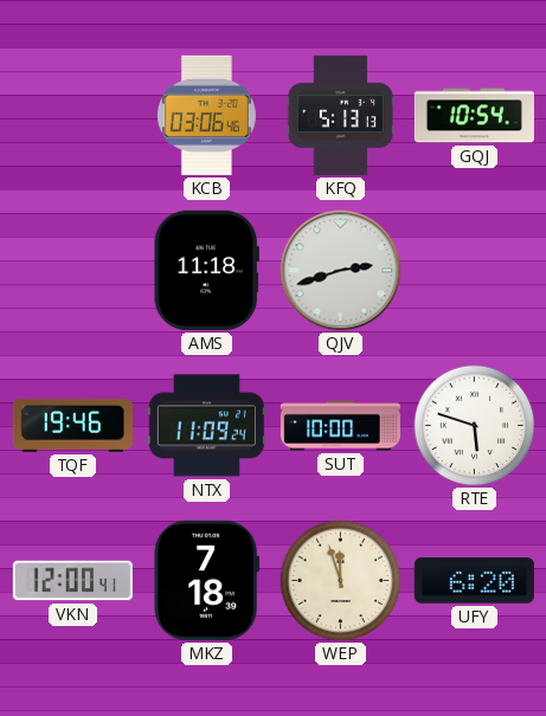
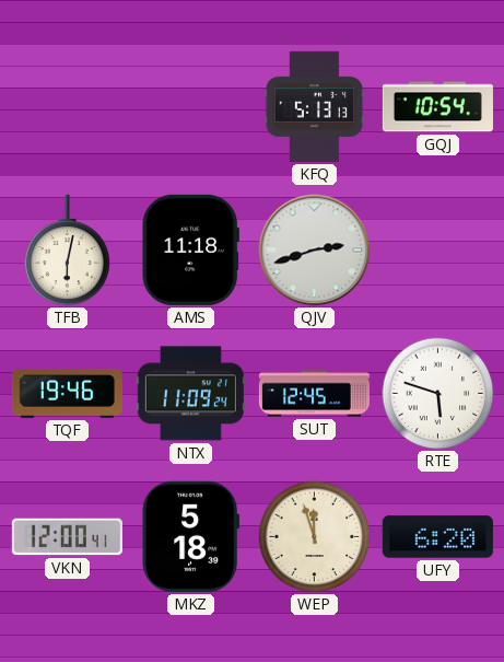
KCB: 03:06 -> none
TFB: none -> 6:02
SUT: 10:00 -> 12:45
MKZ: 7:18 -> 5:18
